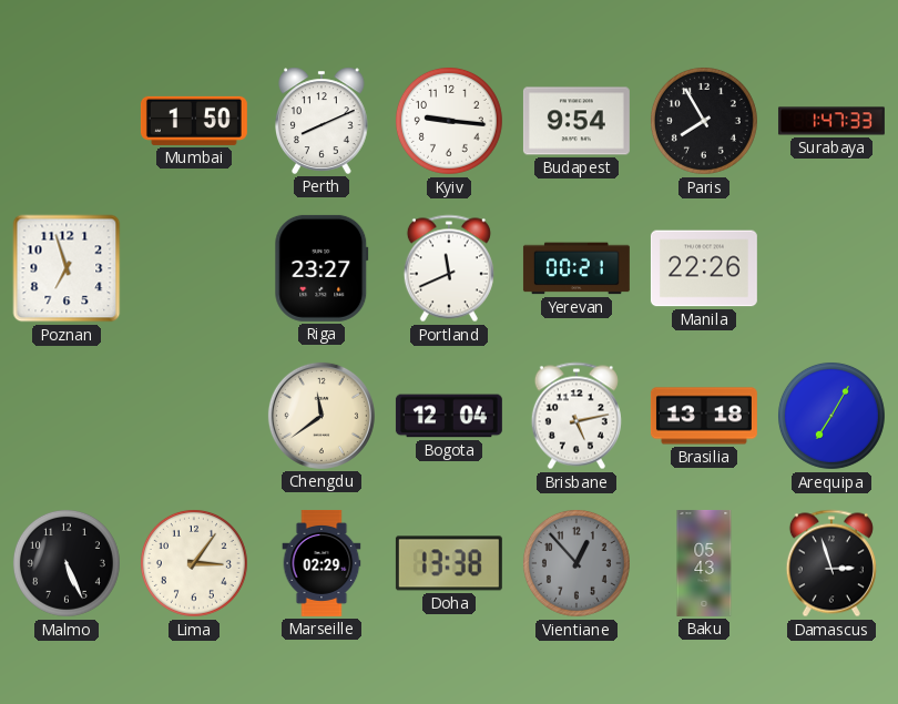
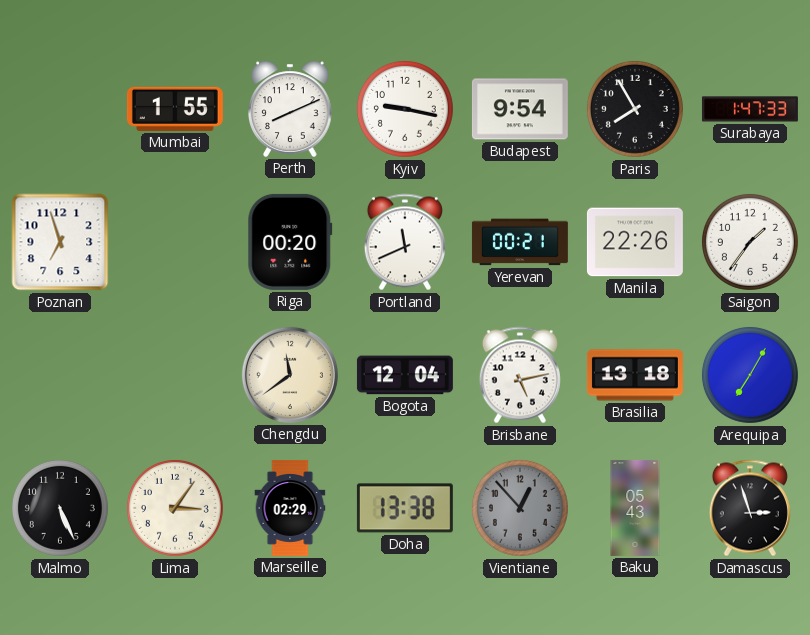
Mumbai: 1:50 -> 1:55
Kyiv: 9:16 -> 9:17
Riga: 23:27 -> 00:20
Saigon: none -> 1:36
